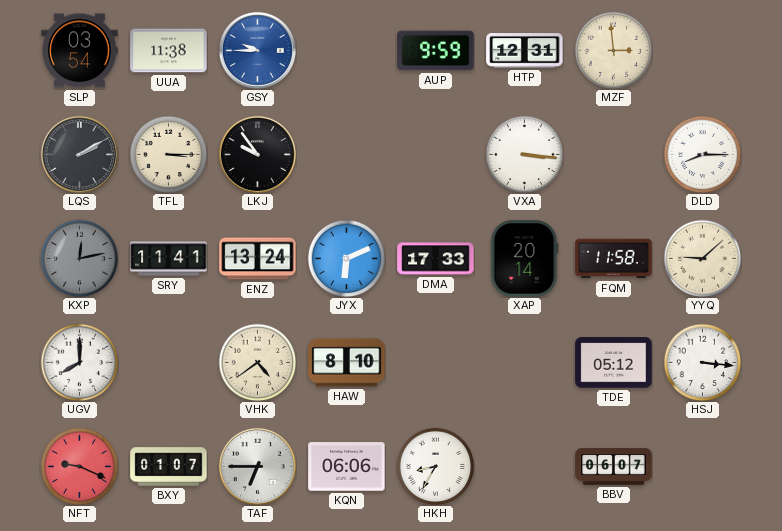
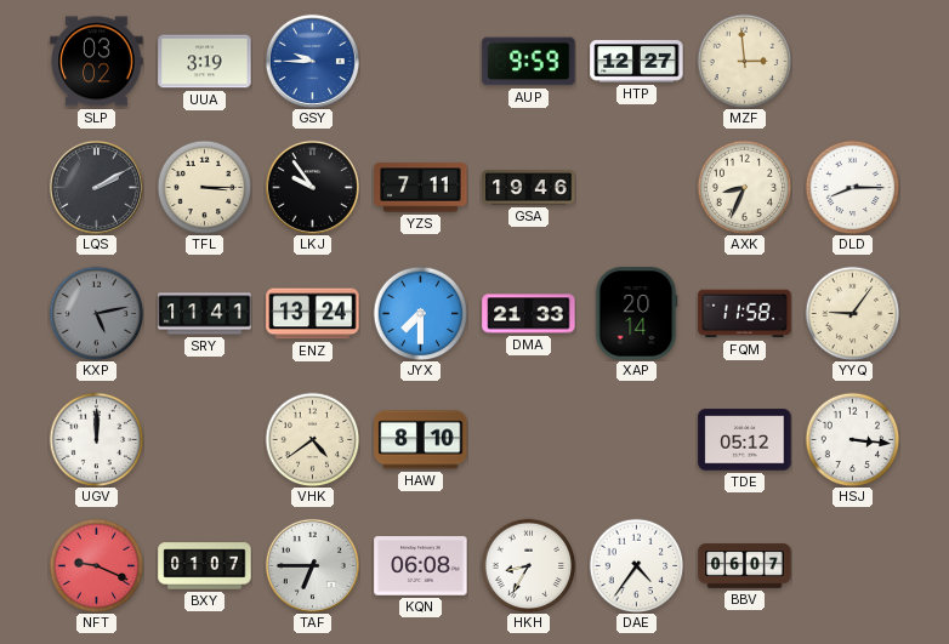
SLP: 03:54 -> 03:02
UUA: 11:38 -> 3:19
HTP: 12:31 -> 12:27
YZS: none -> 7:11
GSA: none -> 19:46
VXA: 3:16 -> none
AXK: none -> 8:34
KXP: 12:13 -> 5:13
JYX: 6:11 -> 7:30
DMA: 17:33 -> 21:33
YYQ: 9:08 -> 9:06
UGV: 8:00 -> 12:00
KQN: 06:06 -> 06:08
DAE: none -> 4:36
